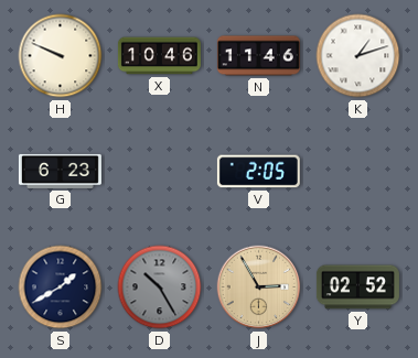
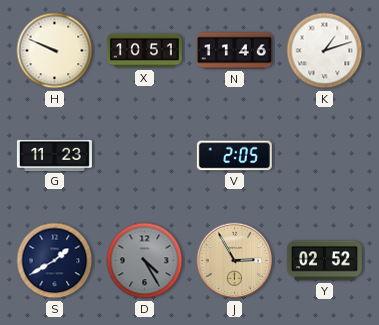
X: 10:46 -> 10:51
G: 6:23 -> 11:23
D: 10:25 -> 4:25
